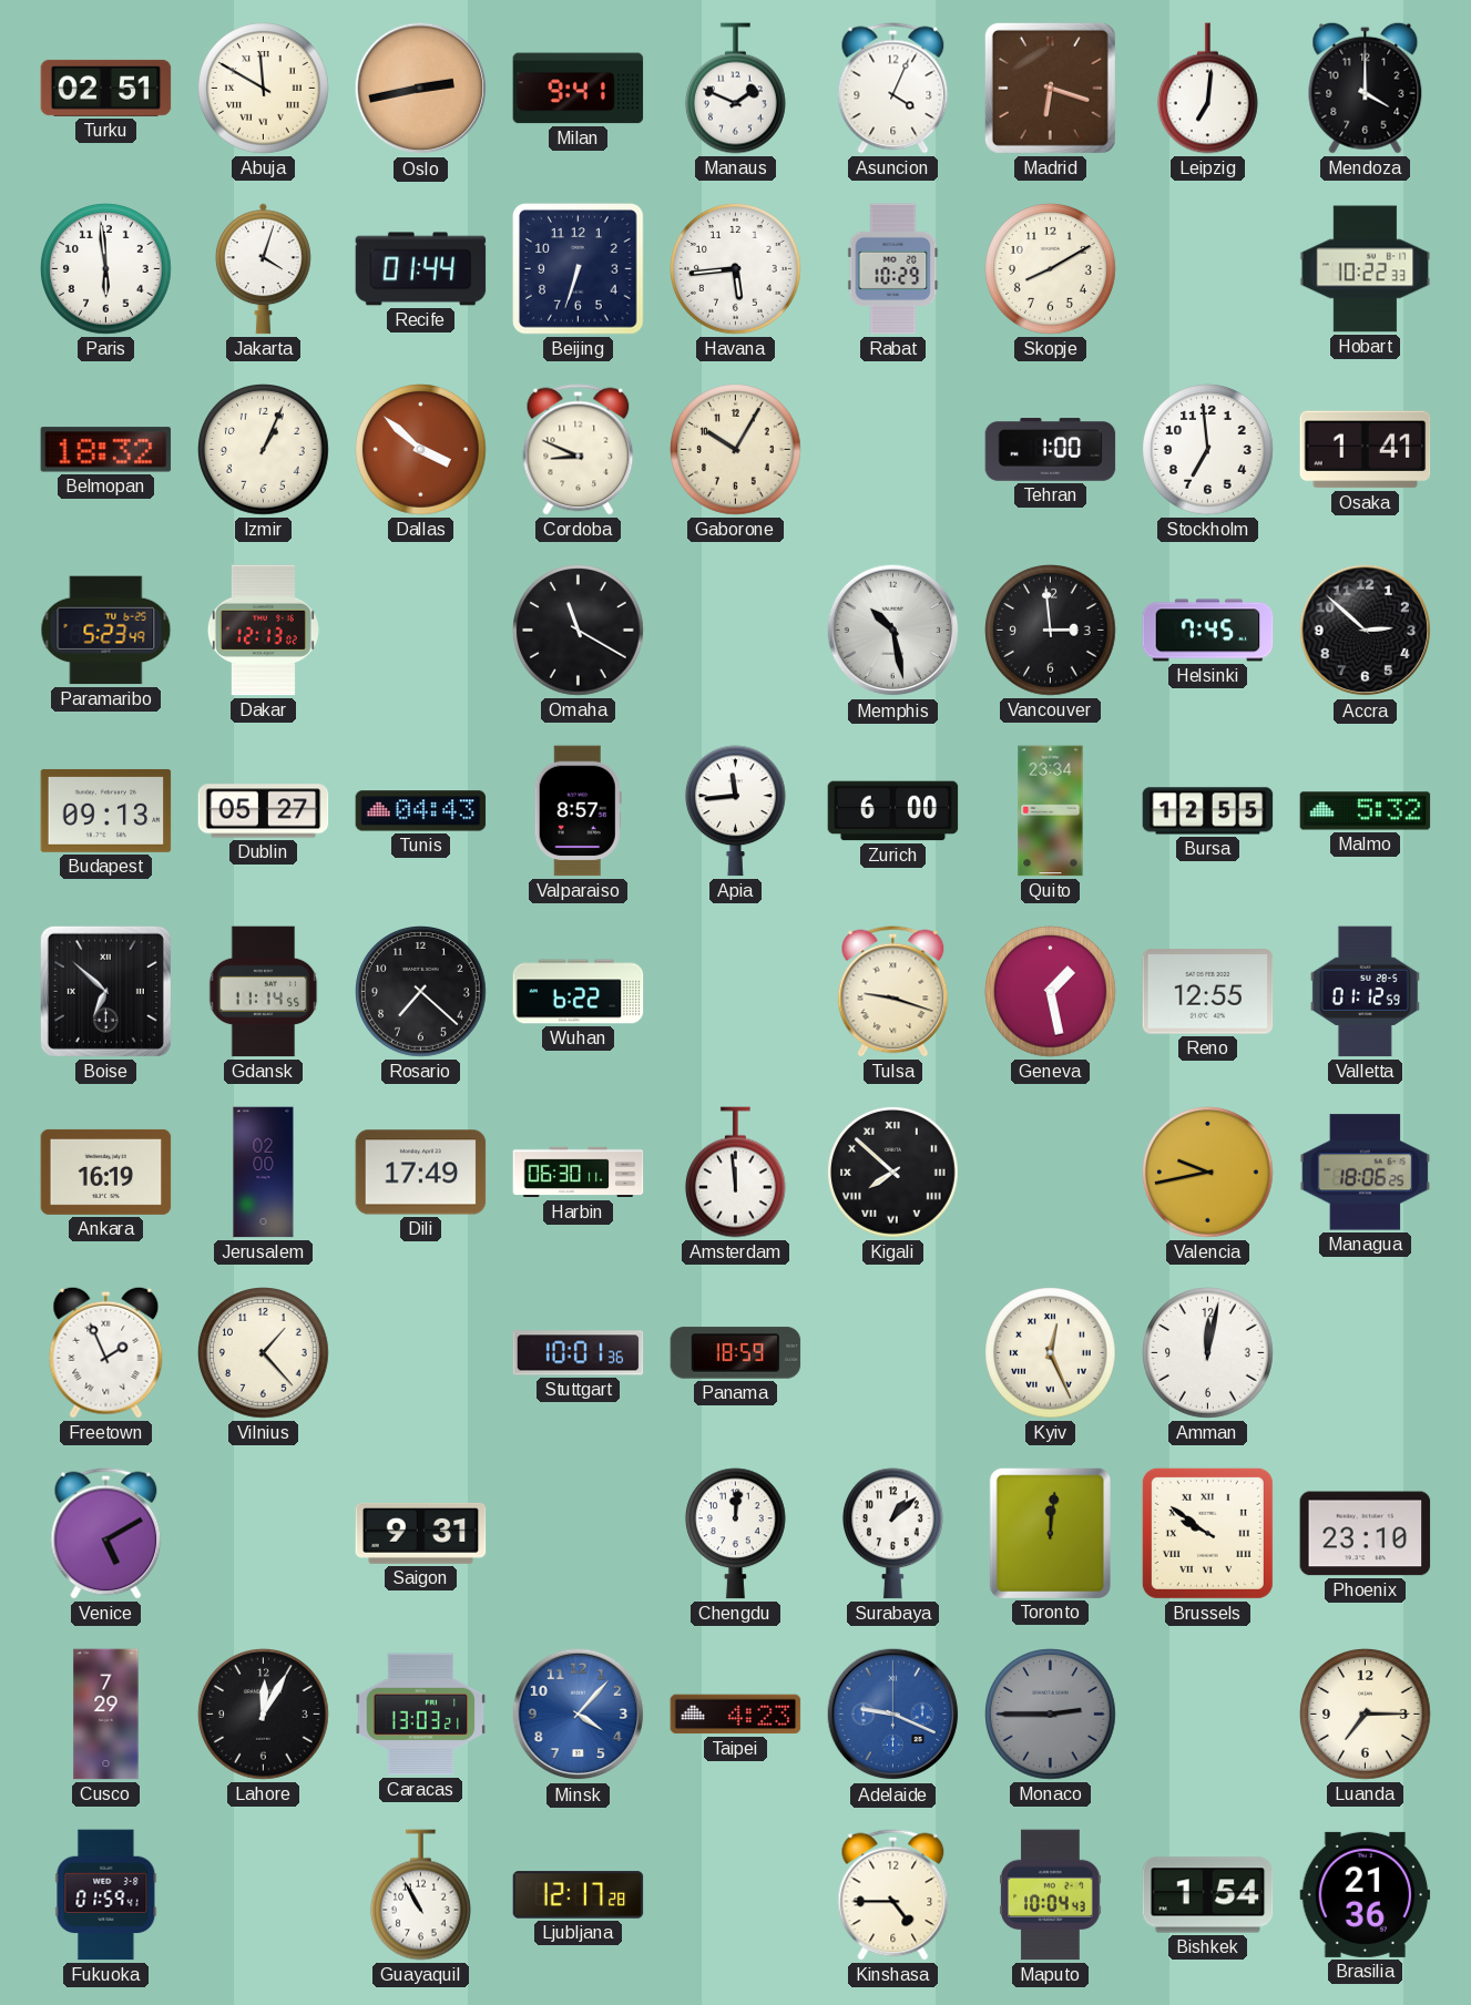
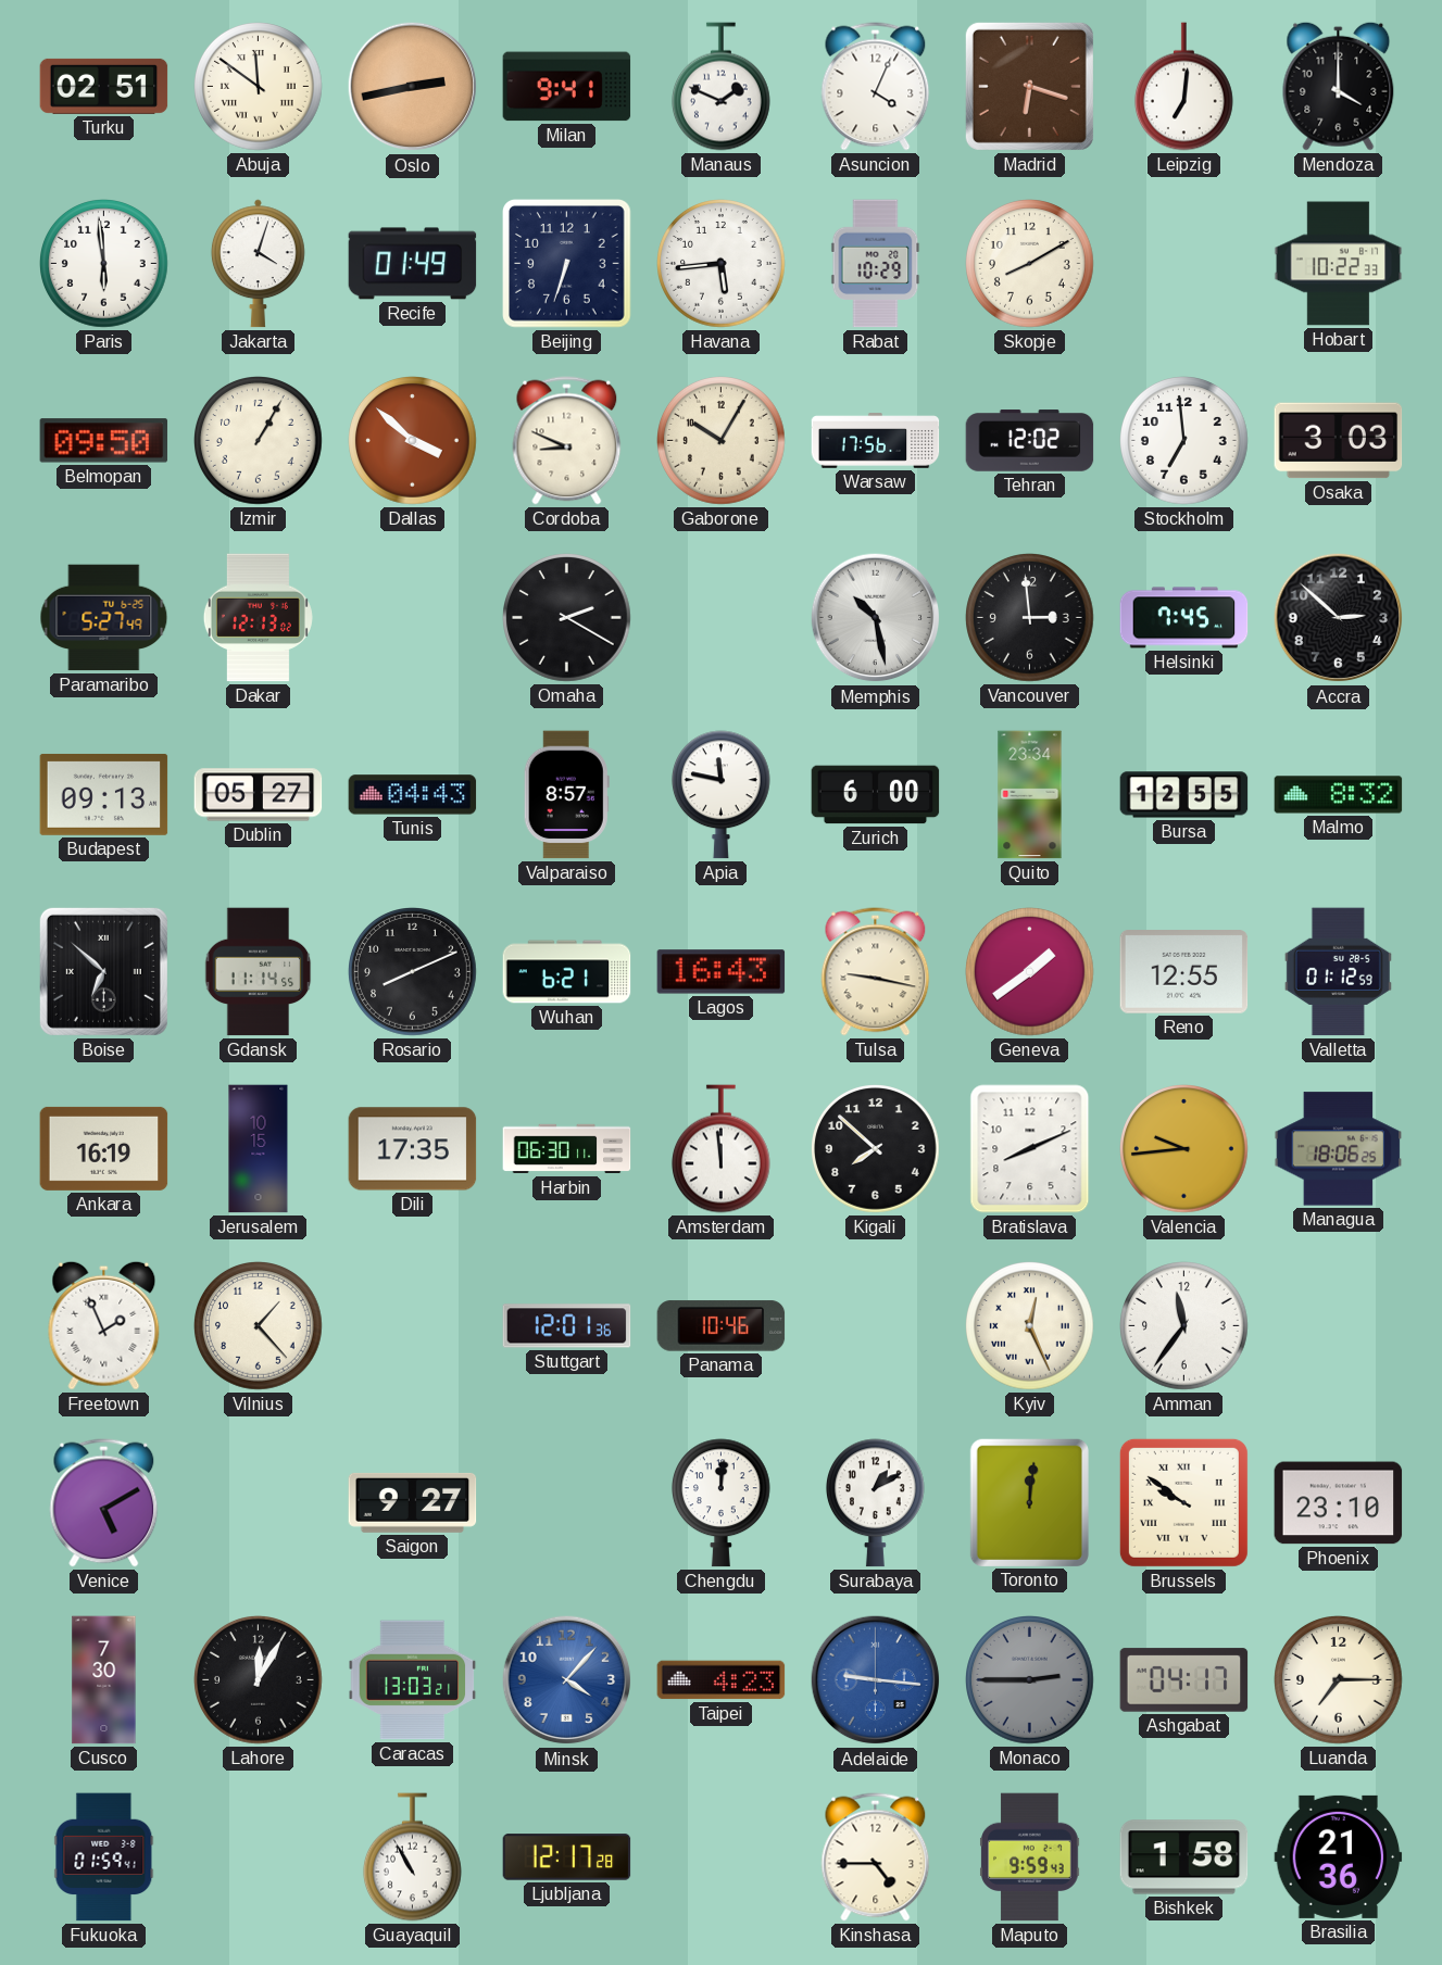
Abuja: 11:50 -> 11:51
Recife: 01:44 -> 01:49
Belmopan: 18:32 -> 09:50
Izmir: 1:04 -> 1:05
Warsaw: none -> 17:56
Tehran: 1:00 -> 12:02
Osaka: 1:41 -> 3:03
Paramaribo: 5:23 -> 5:27
Omaha: 11:20 -> 2:20
Apia: 11:44 -> 11:47
Malmo: 5:32 -> 8:32
Rosario: 7:22 -> 8:11
Wuhan: 6:22 -> 6:21
Lagos: none -> 16:43
Tulsa: 9:18 -> 9:17
Geneva: 1:28 -> 1:39
Jerusalem: 02:00 -> 10:15
Dili: 17:49 -> 17:35
Kigali numerals: Roman -> Arabic
Bratislava: none -> 8:11
Valencia: 9:43 -> 9:44
Stuttgart: 10:01 -> 12:01
Panama: 18:59 -> 10:46
Amman: 12:02 -> 11:36
Saigon: 9:31 -> 9:27
Surabaya: 1:08 -> 1:10
Cusco: 7:29 -> 7:30
Adelaide: 9:19 -> 9:16
Ashgabat: none -> 04:17
Maputo: 10:04 -> 9:59
Bishkek: 1:54 -> 1:58
